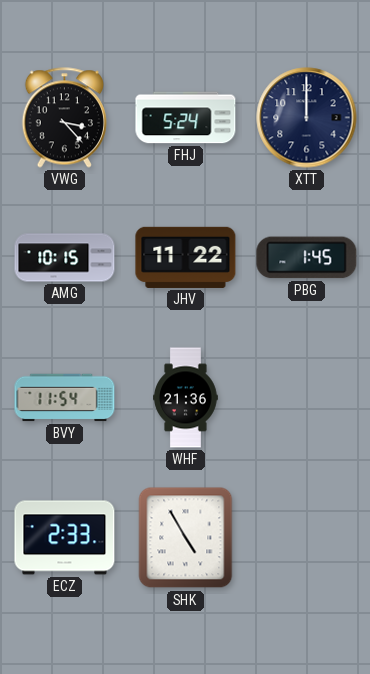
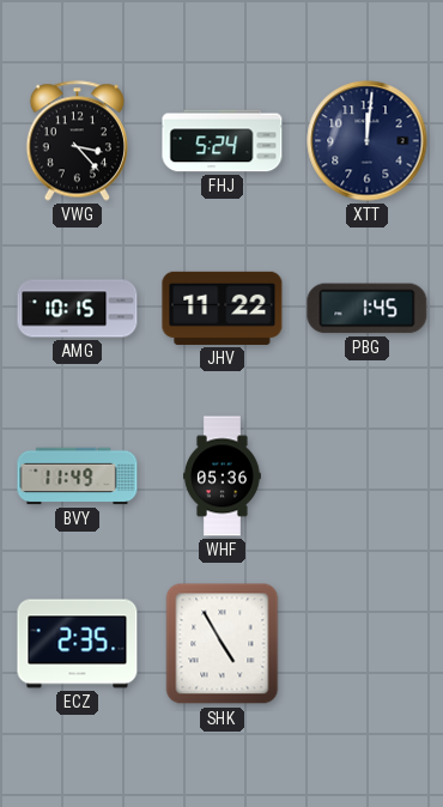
XTT: 12:00 -> 12:01
BVY: 11:54 -> 11:49
WHF: 21:36 -> 05:36
ECZ: 2:33 -> 2:35
